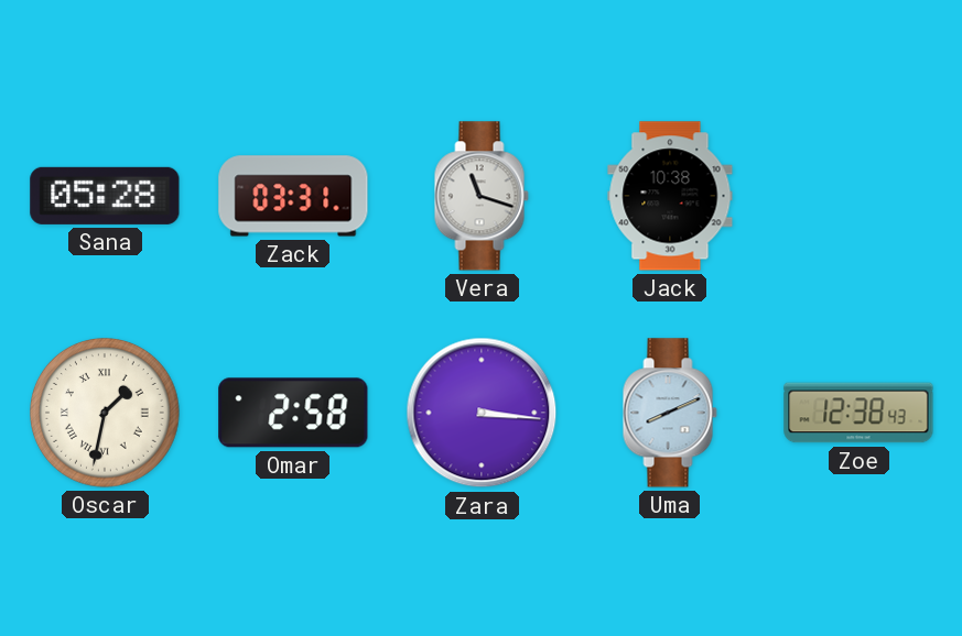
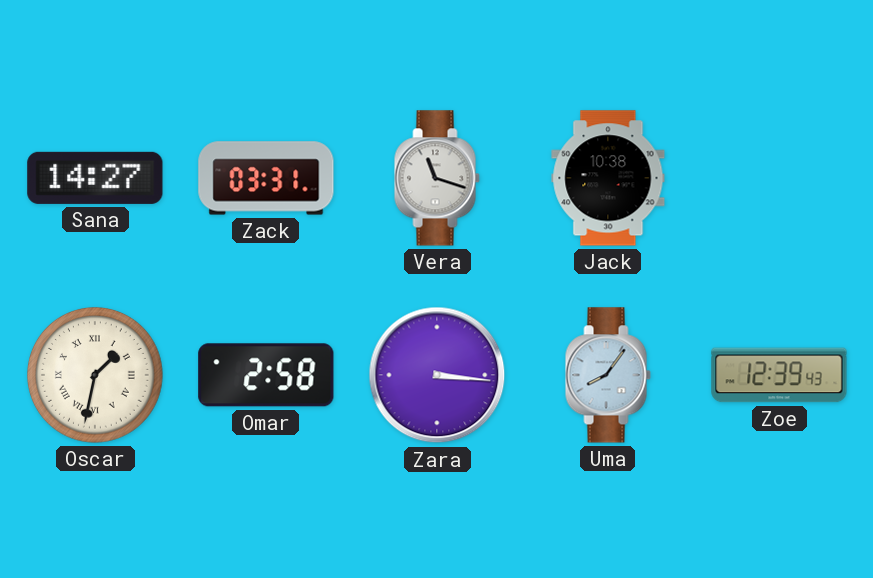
Sana: 05:28 -> 14:27
Uma: 8:11 -> 8:06
Zoe: 12:38 -> 12:39
